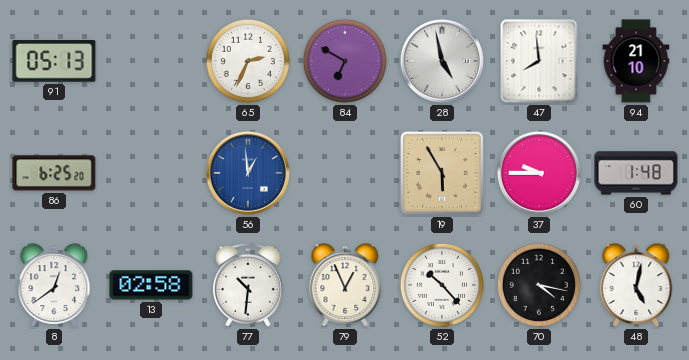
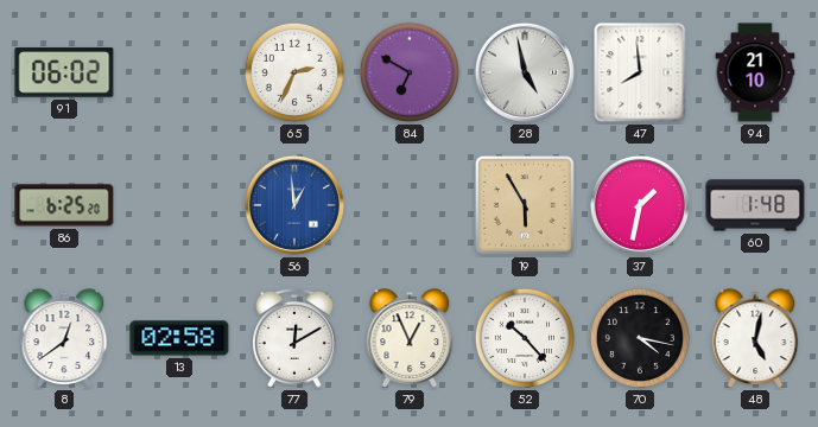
91: 05:13 -> 06:02
37: 9:45 -> 1:32
77: 10:31 -> 12:10
